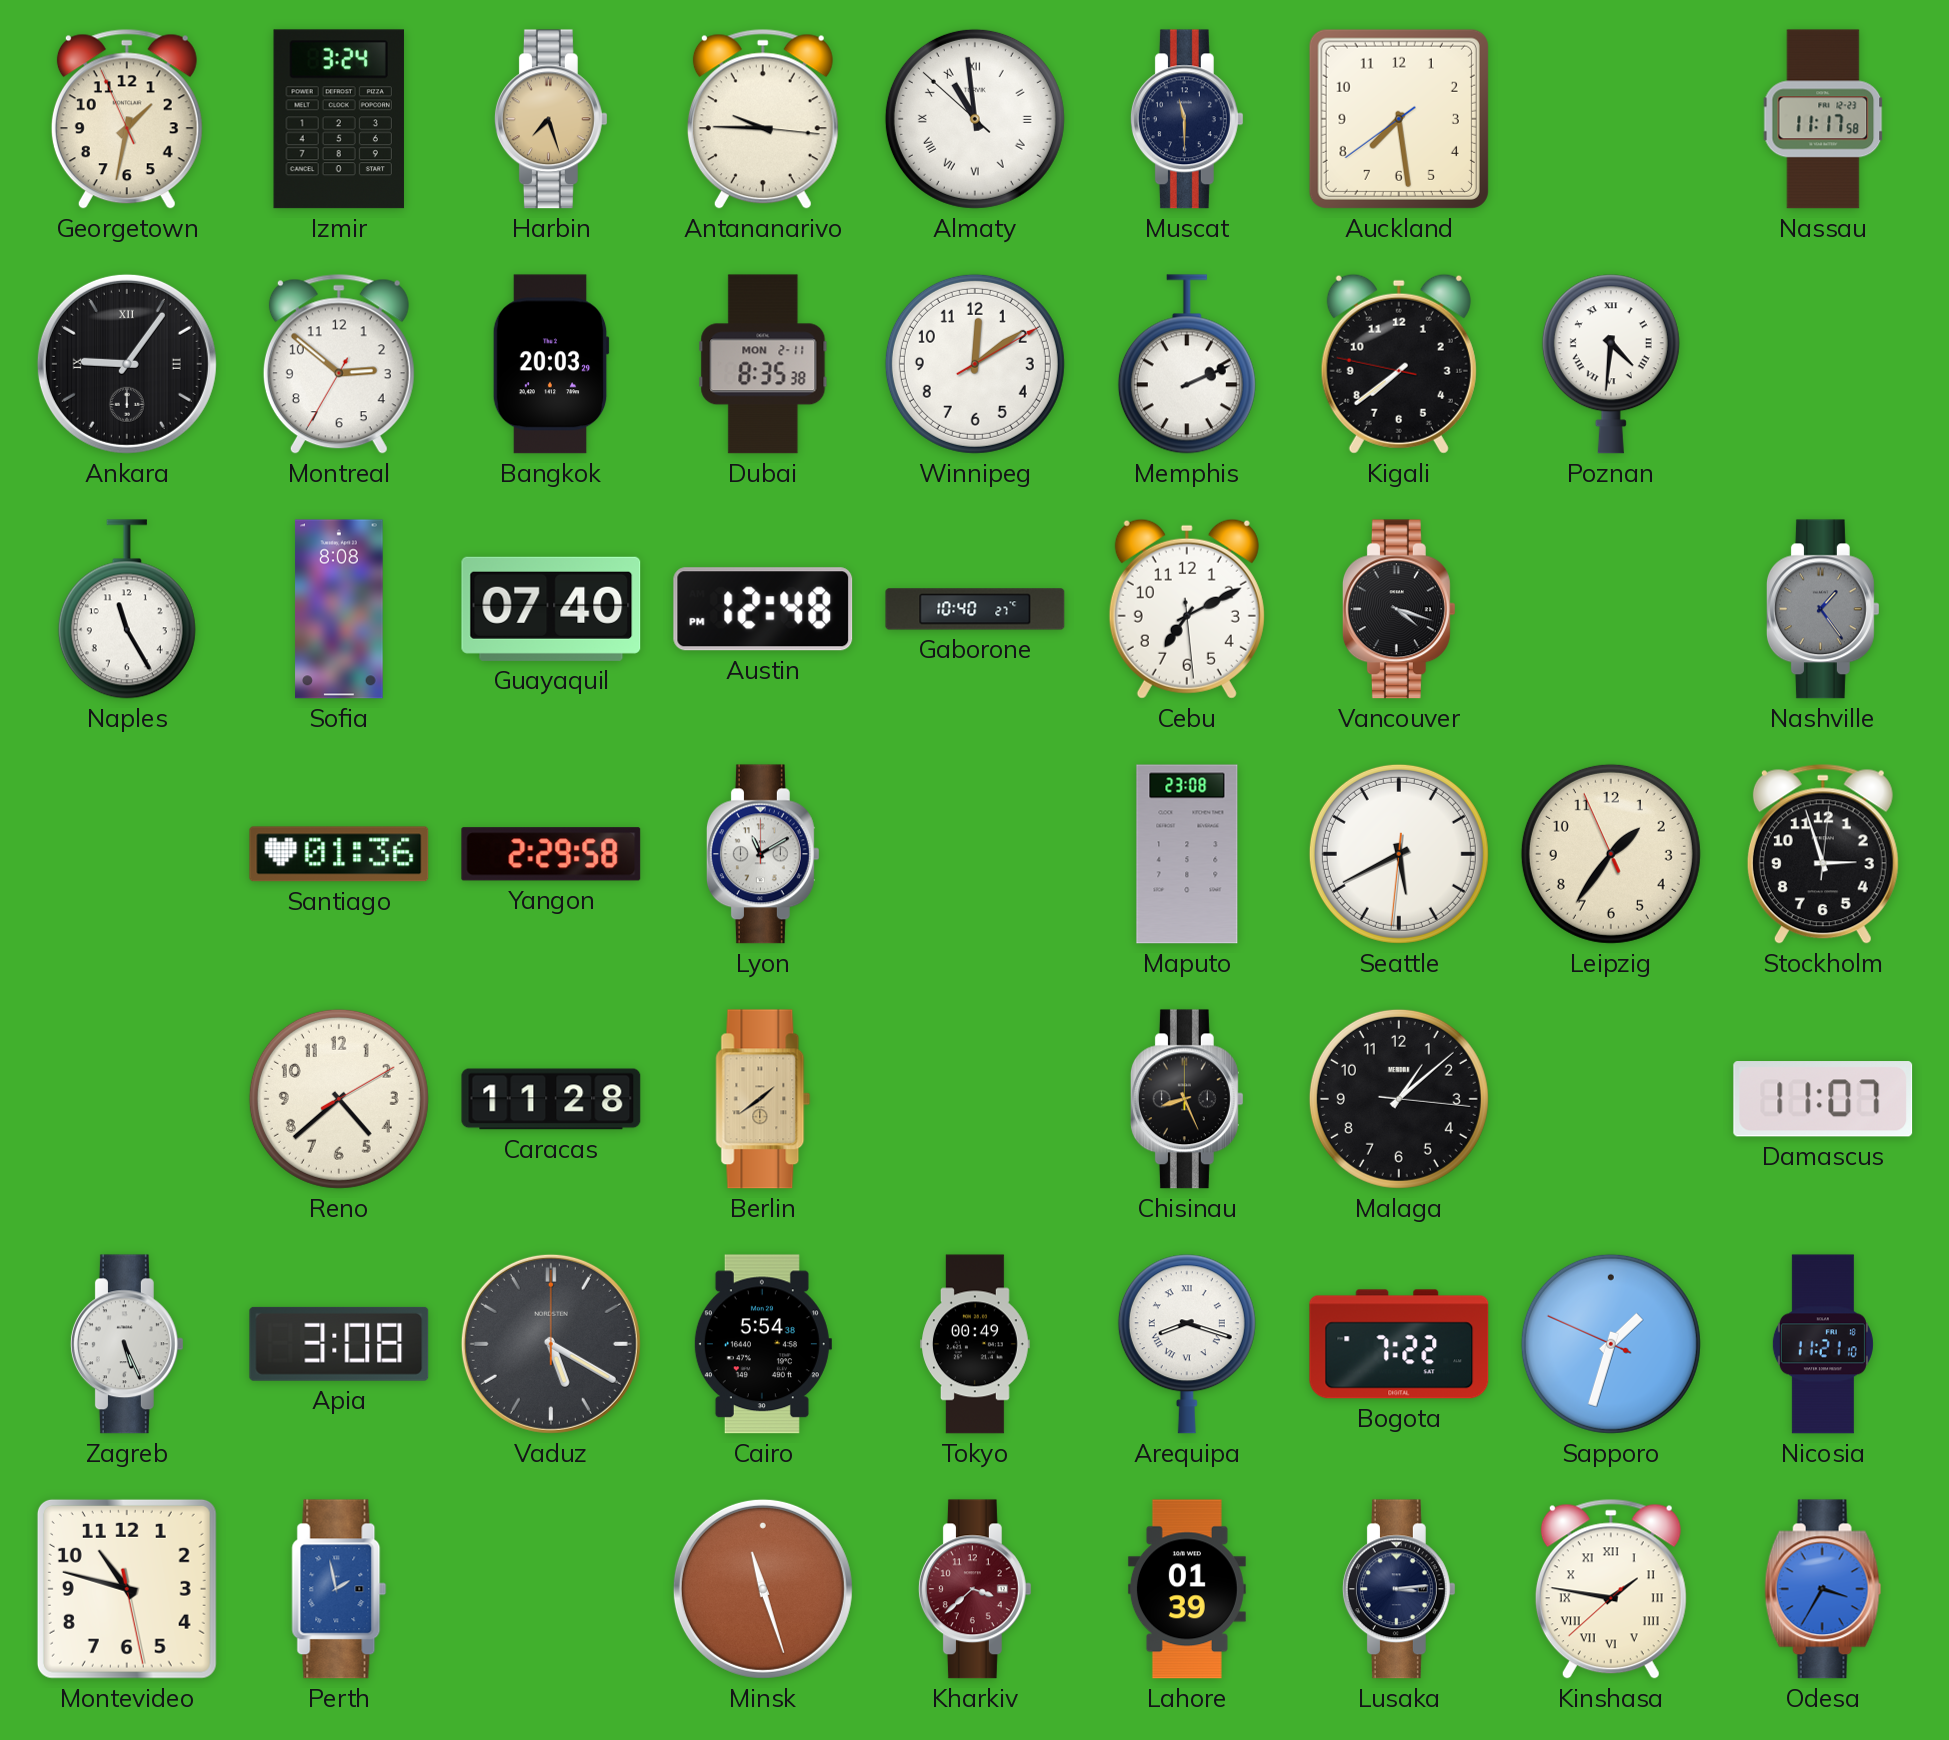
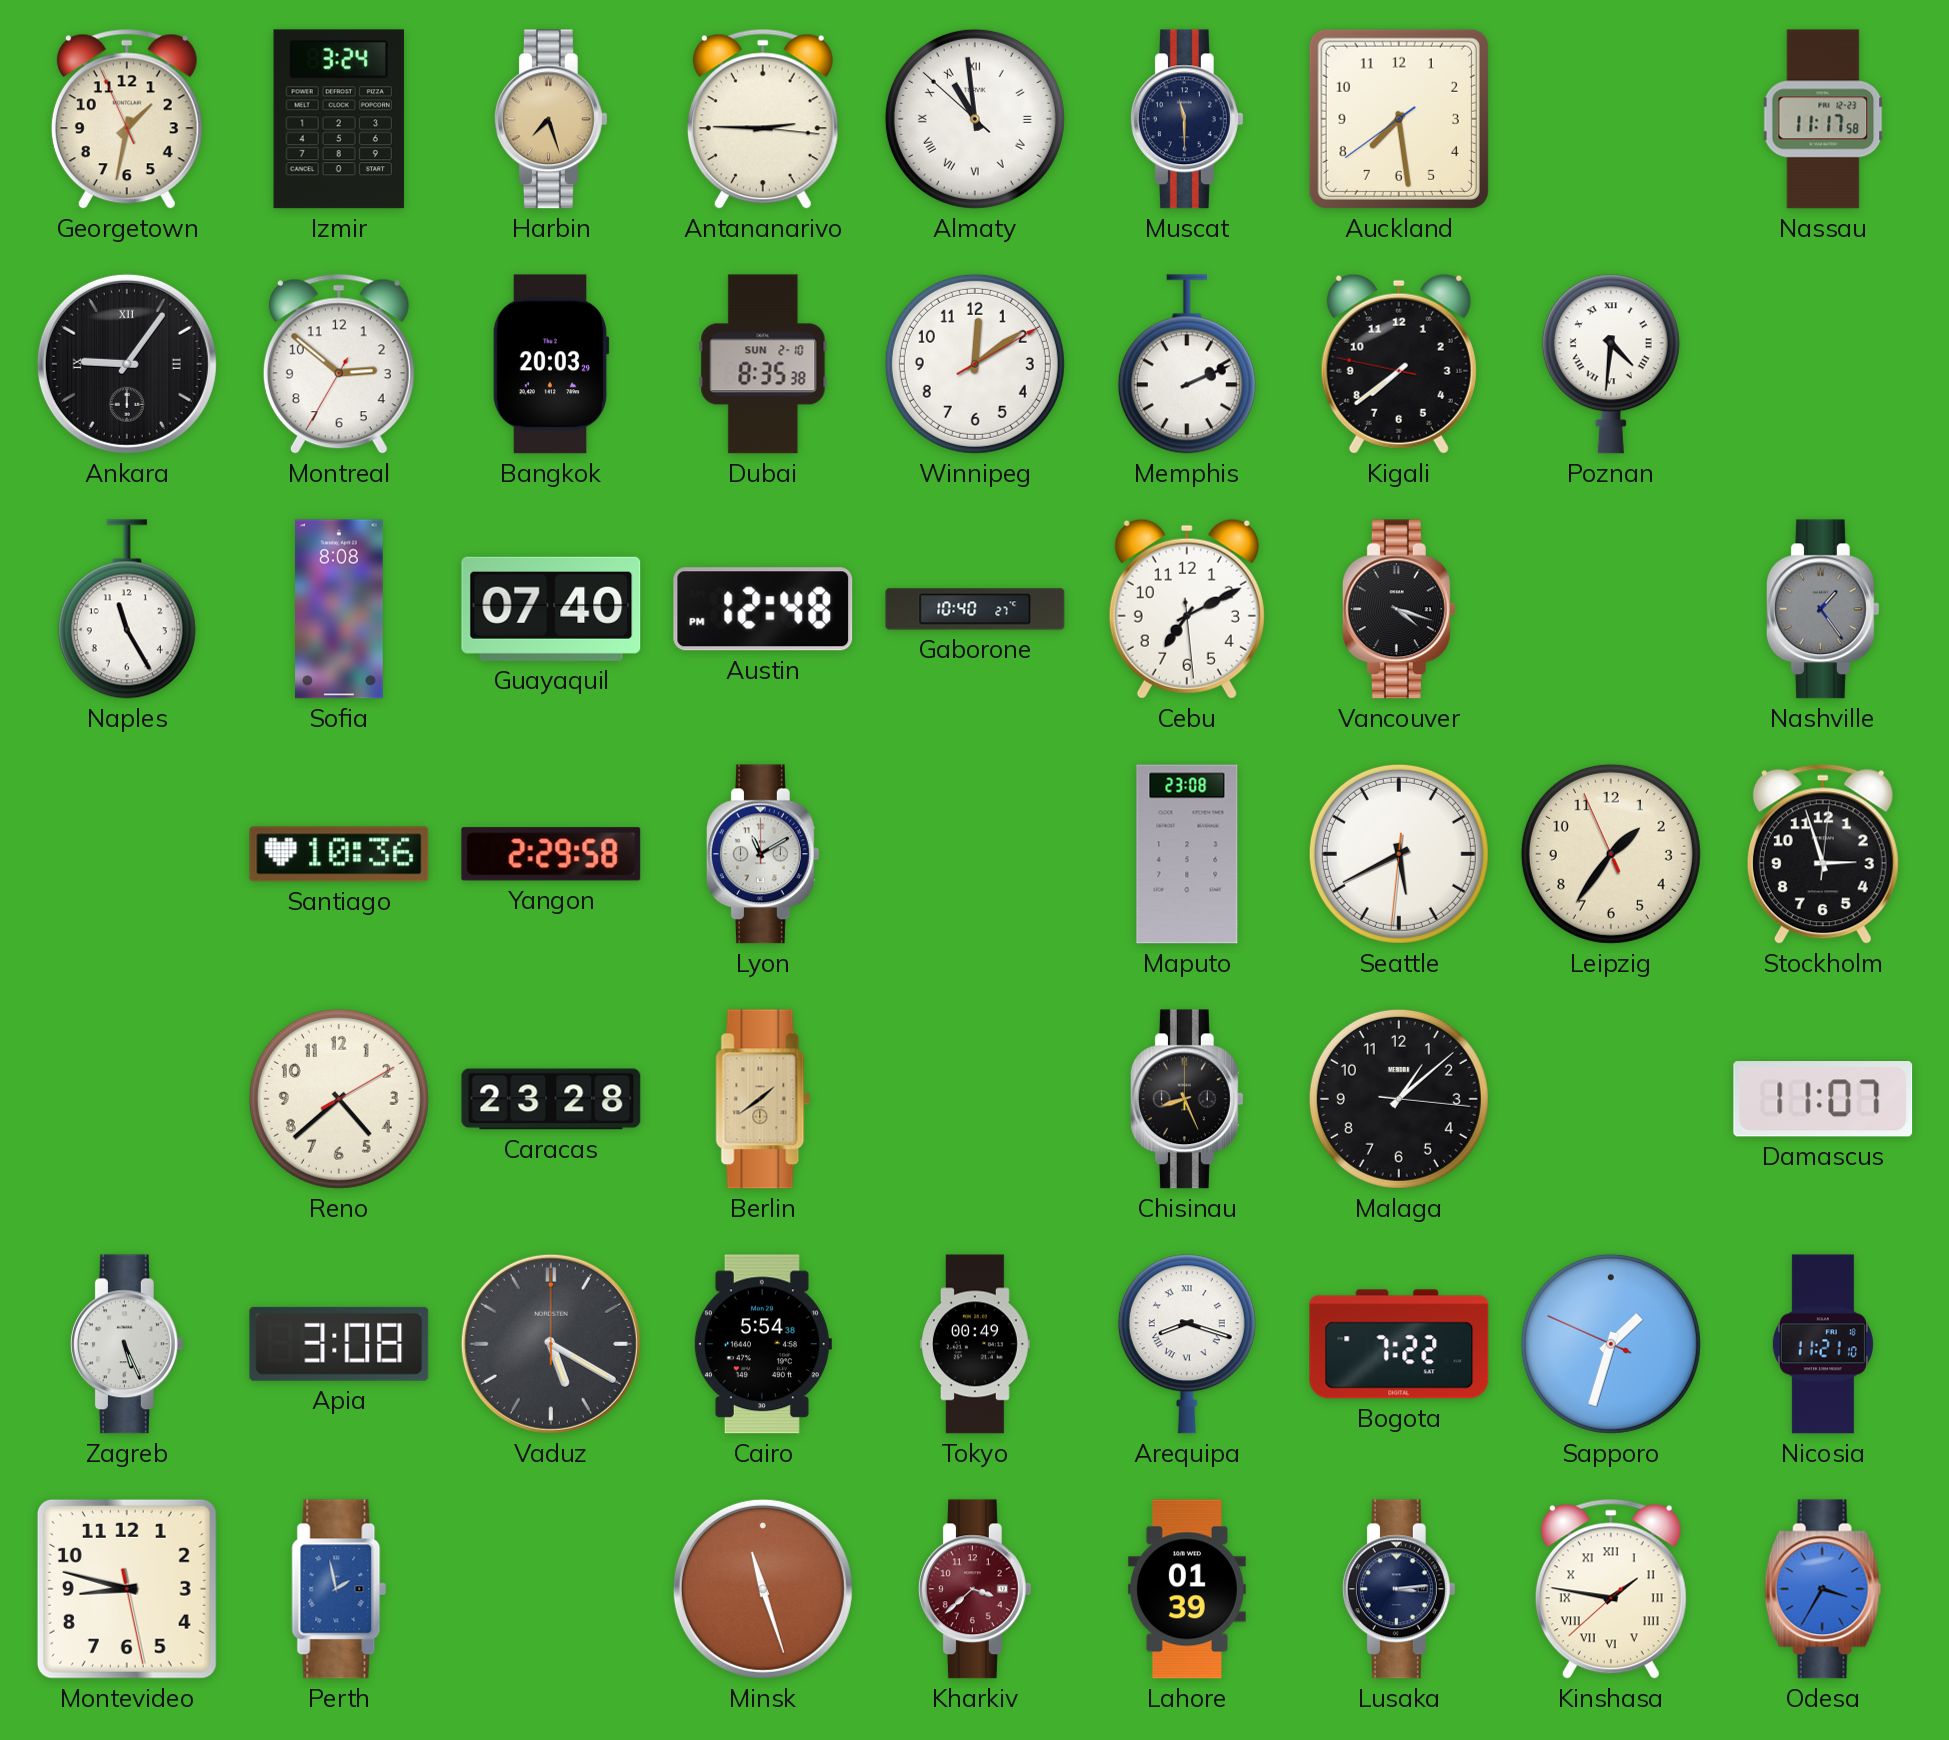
Antananarivo: 9:45 -> 2:45
Dubai date: MON 2-11 -> SUN 2-10
Santiago: 01:36 -> 10:36
Caracas: 11:28 -> 23:28
Montevideo: 10:47 -> 8:47
